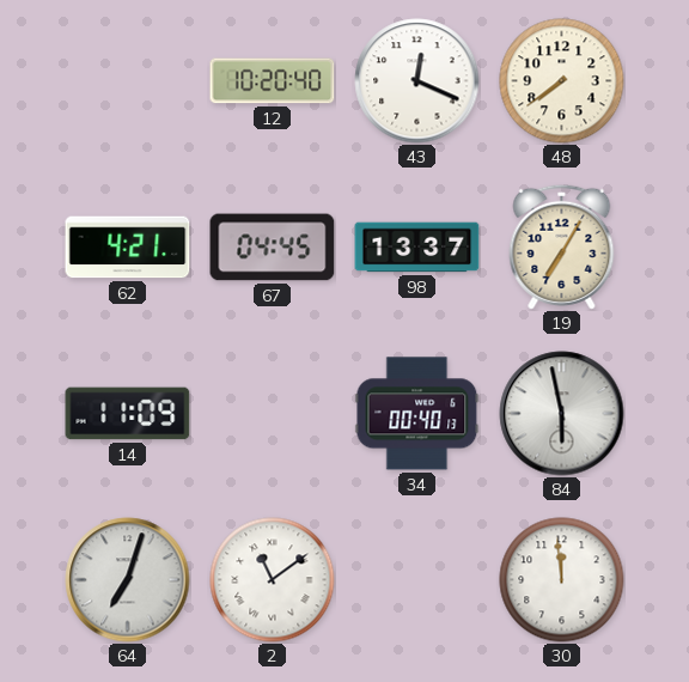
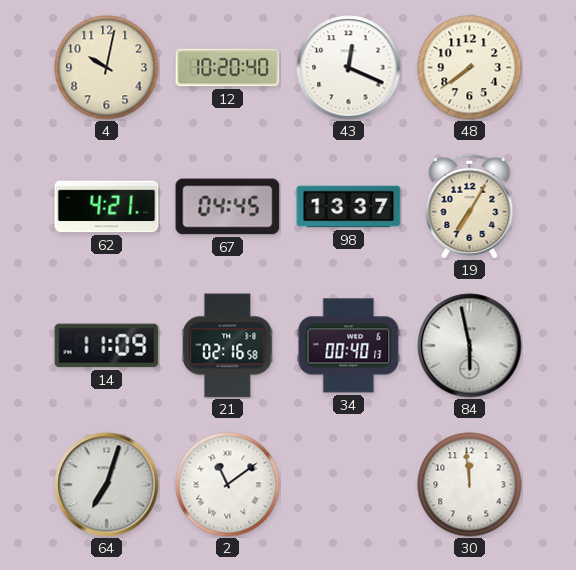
4: none -> 10:02
21: none -> 02:16
